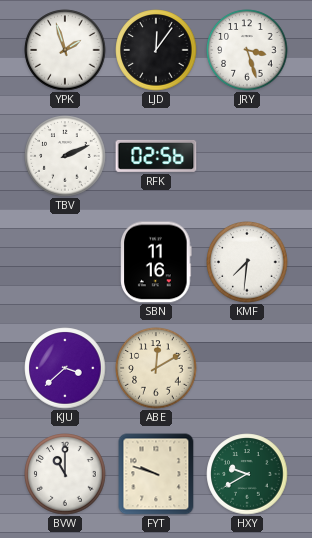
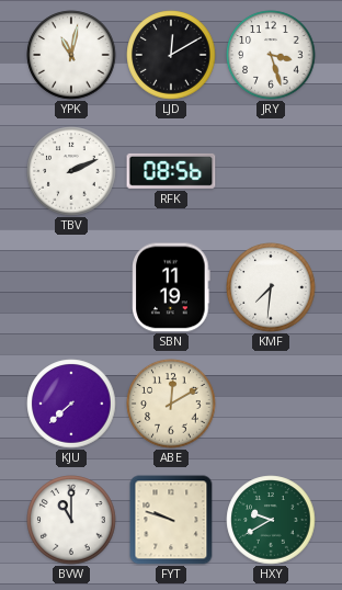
YPK: 1:57 -> 11:02
LJD: 12:06 -> 12:10
RFK: 02:56 -> 08:56
SBN: 11:16 -> 11:19
KJU: 3:38 -> 7:38
